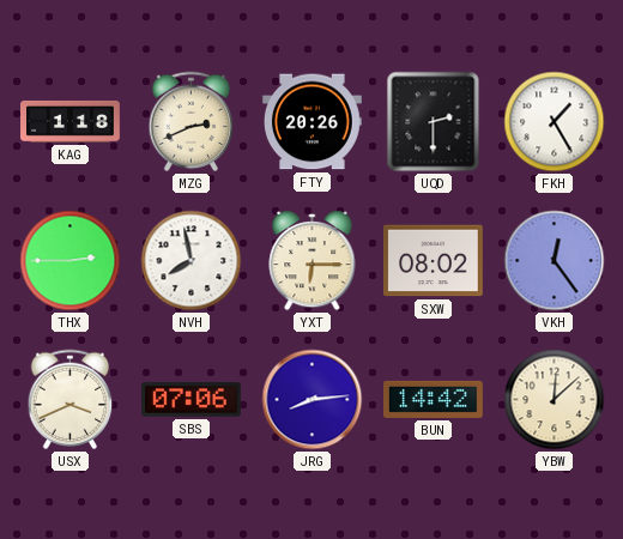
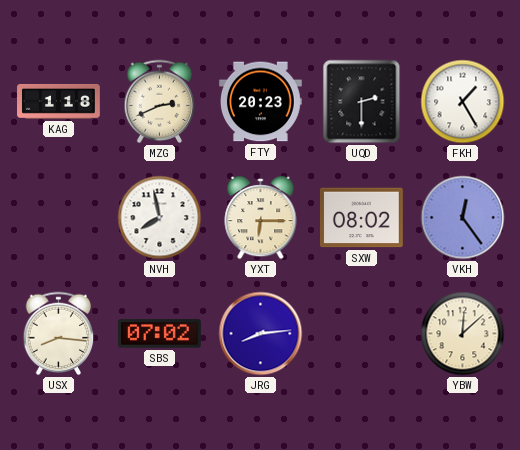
FTY: 20:26 -> 20:23
THX: 2:45 -> none
USX: 3:41 -> 8:16
SBS: 07:06 -> 07:02
BUN: 14:42 -> none
